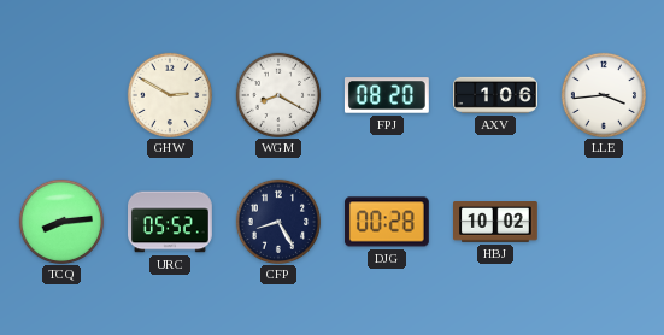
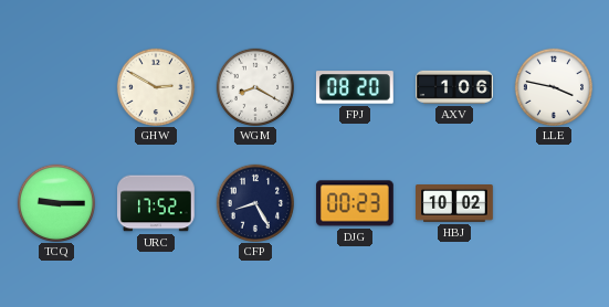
LLE: 3:44 -> 3:47
TCQ: 8:14 -> 9:15
URC: 05:52 -> 17:52
DJG: 00:28 -> 00:23
